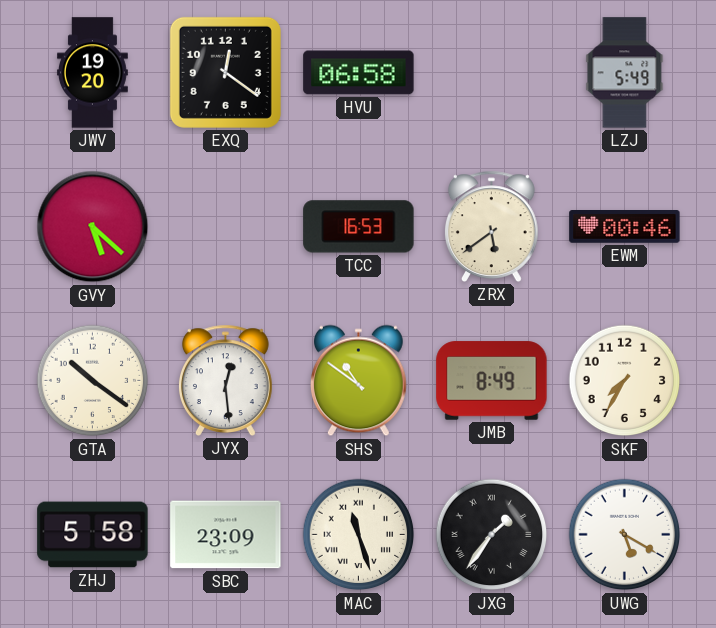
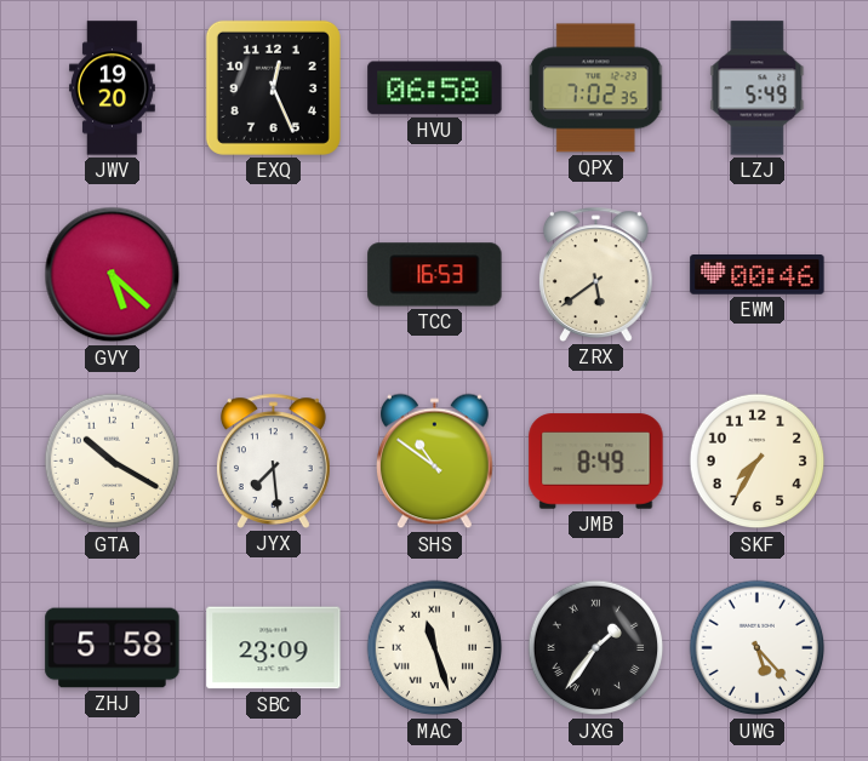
EXQ: 12:21 -> 12:26
QPX: none -> 7:02
GTA: 10:21 -> 10:20
JYX: 12:29 -> 7:29
UWG: 5:20 -> 5:23
